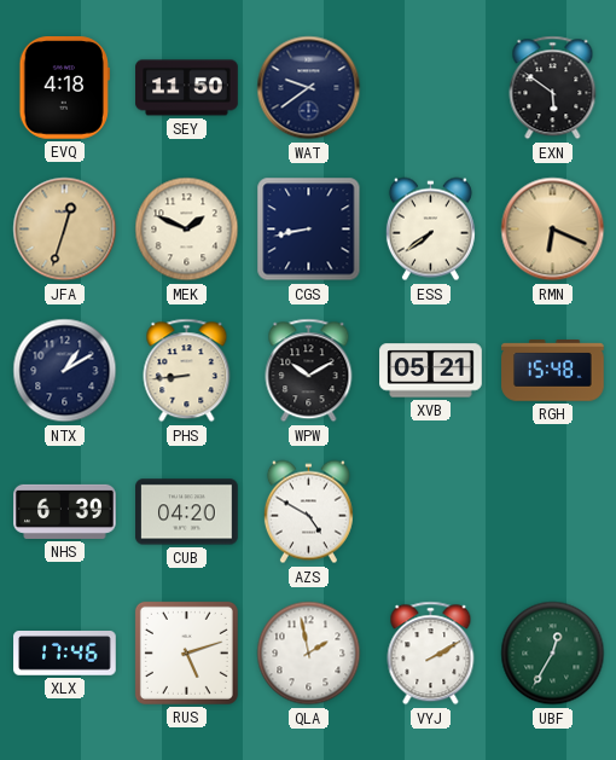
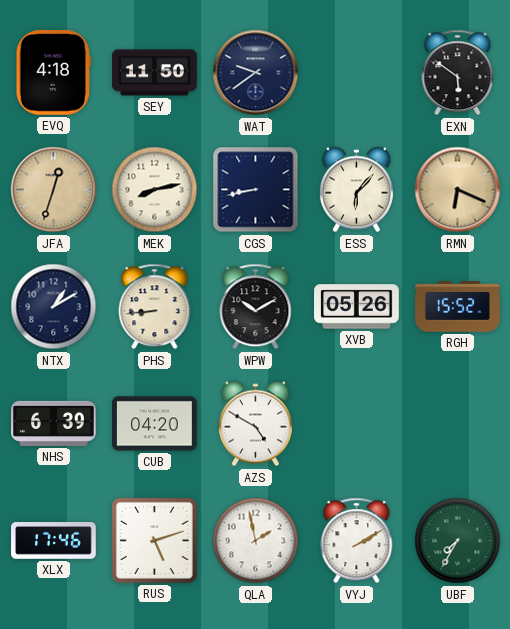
MEK: 1:49 -> 8:13
ESS: 7:39 -> 6:07
XVB: 05:21 -> 05:26
RGH: 15:48 -> 15:52
UBF: 12:35 -> 7:35
